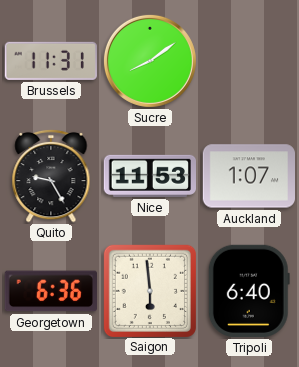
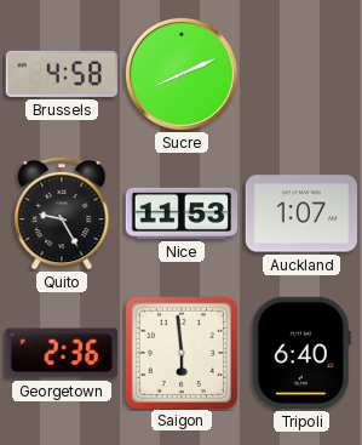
Brussels: 11:31 -> 4:58
Sucre: 8:09 -> 8:11
Georgetown: 6:36 -> 2:36
